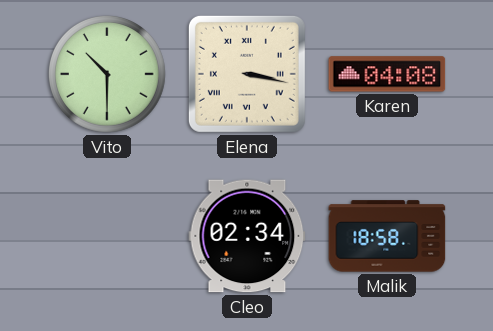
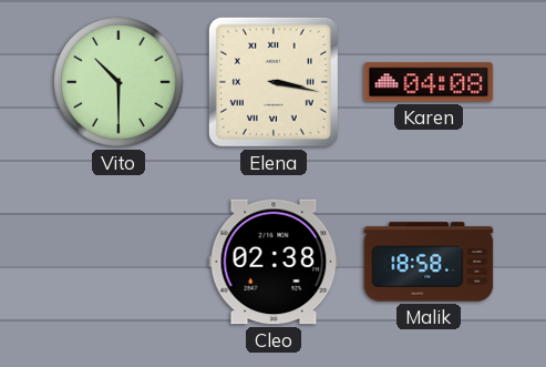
Cleo: 02:34 -> 02:38
